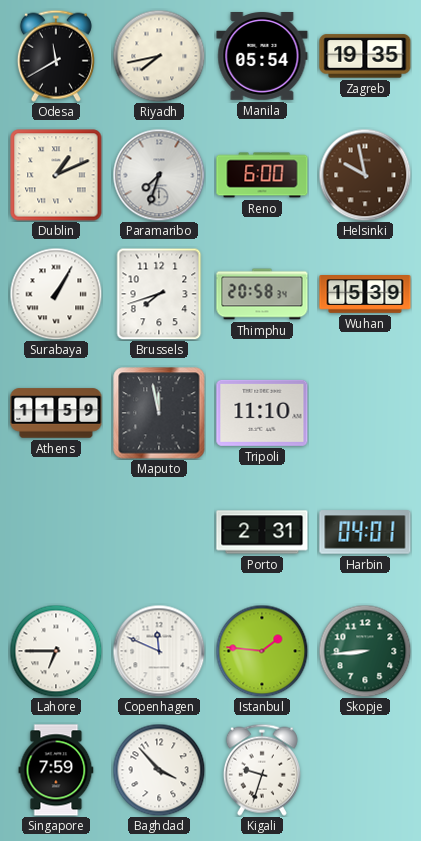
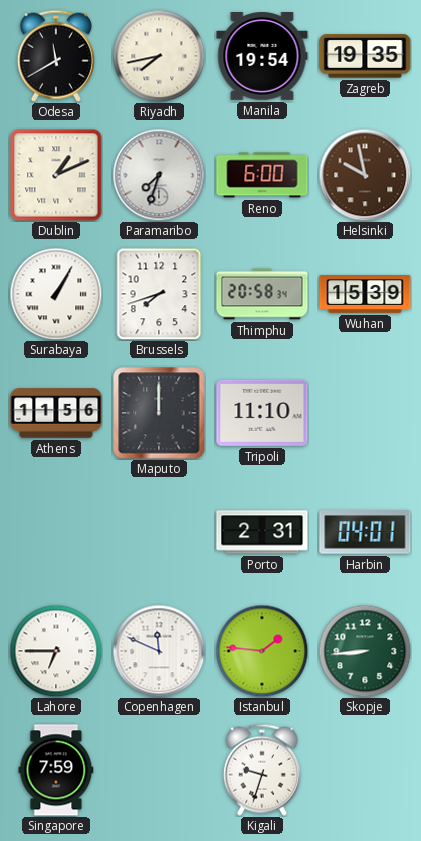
Manila: 05:54 -> 19:54
Athens: 11:59 -> 11:56
Maputo: 11:58 -> 12:00
Baghdad: 3:53 -> none
